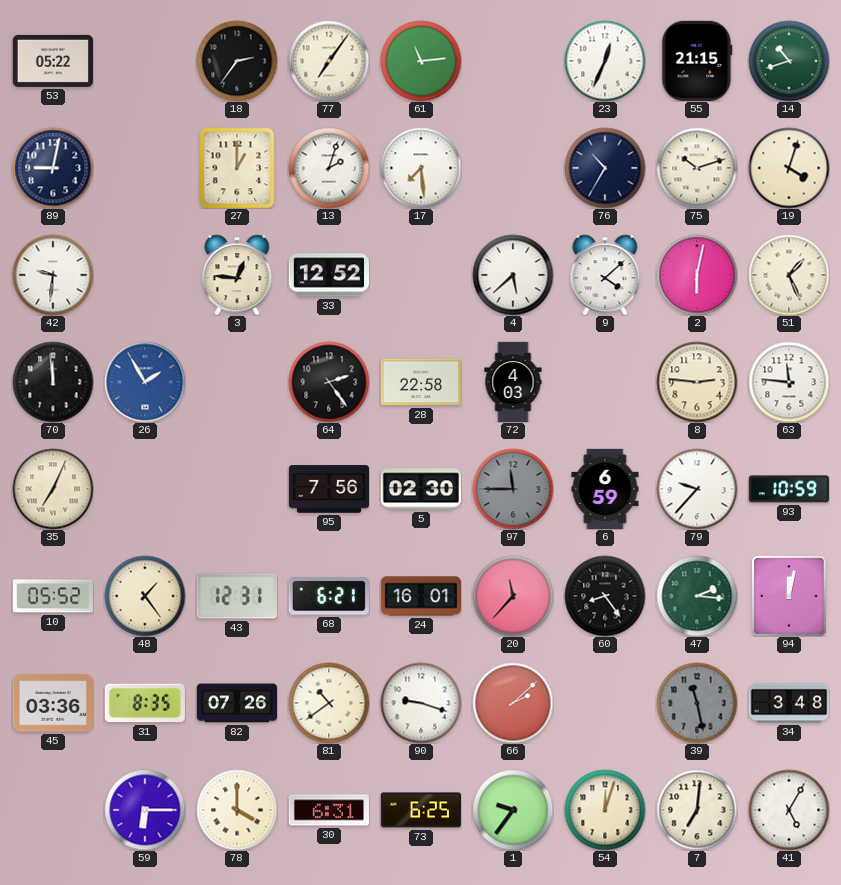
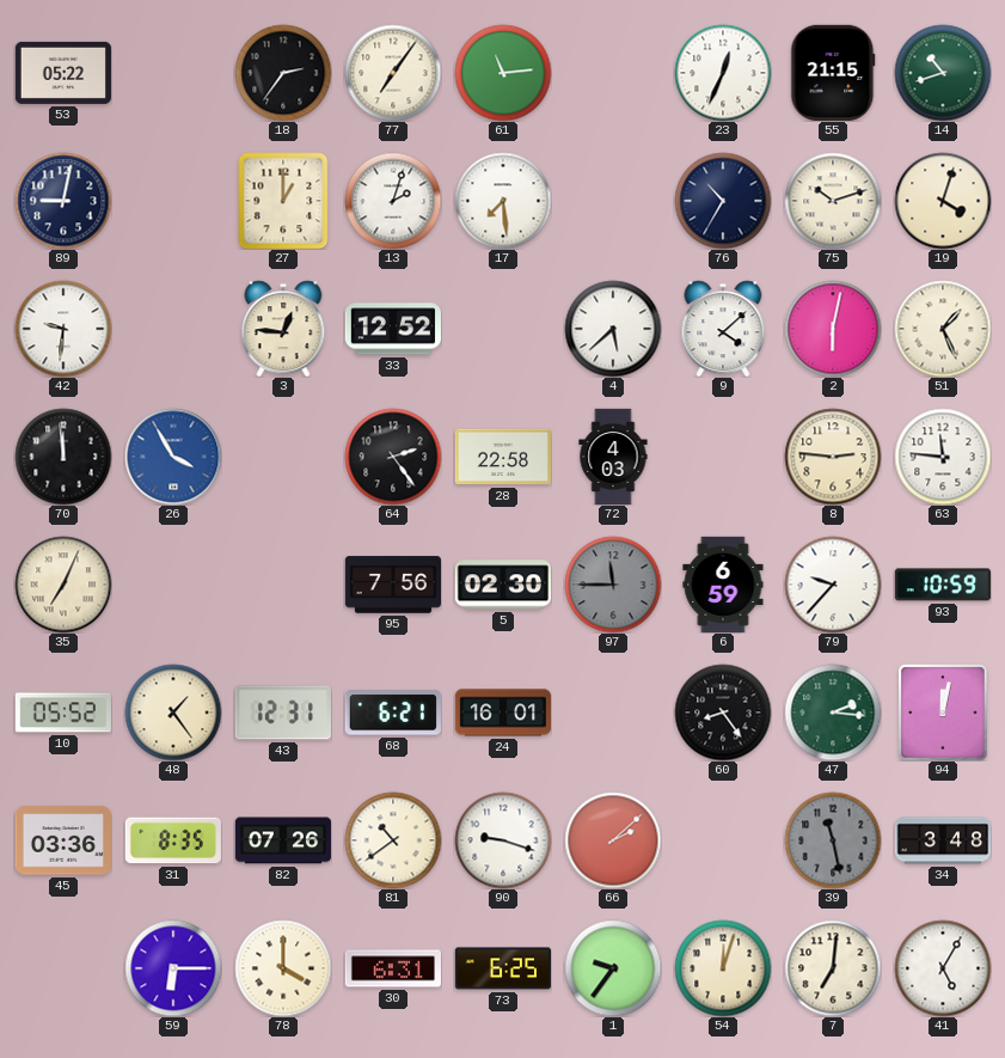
26: 1:55 -> 3:55
20: 11:37 -> none
